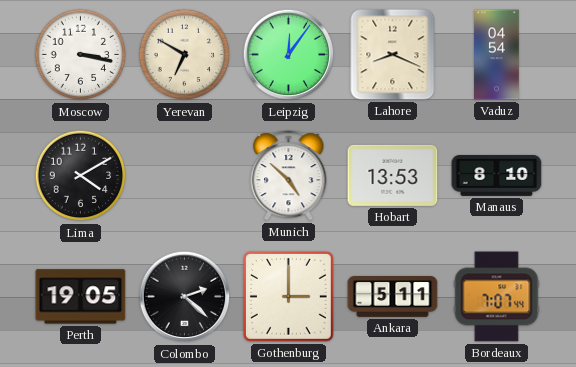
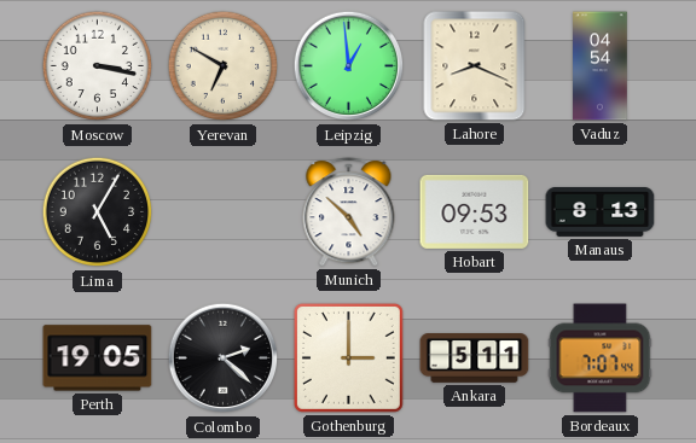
Leipzig: 12:06 -> 12:59
Lima: 4:10 -> 5:05
Hobart: 13:53 -> 09:53
Manaus: 8:10 -> 8:13
